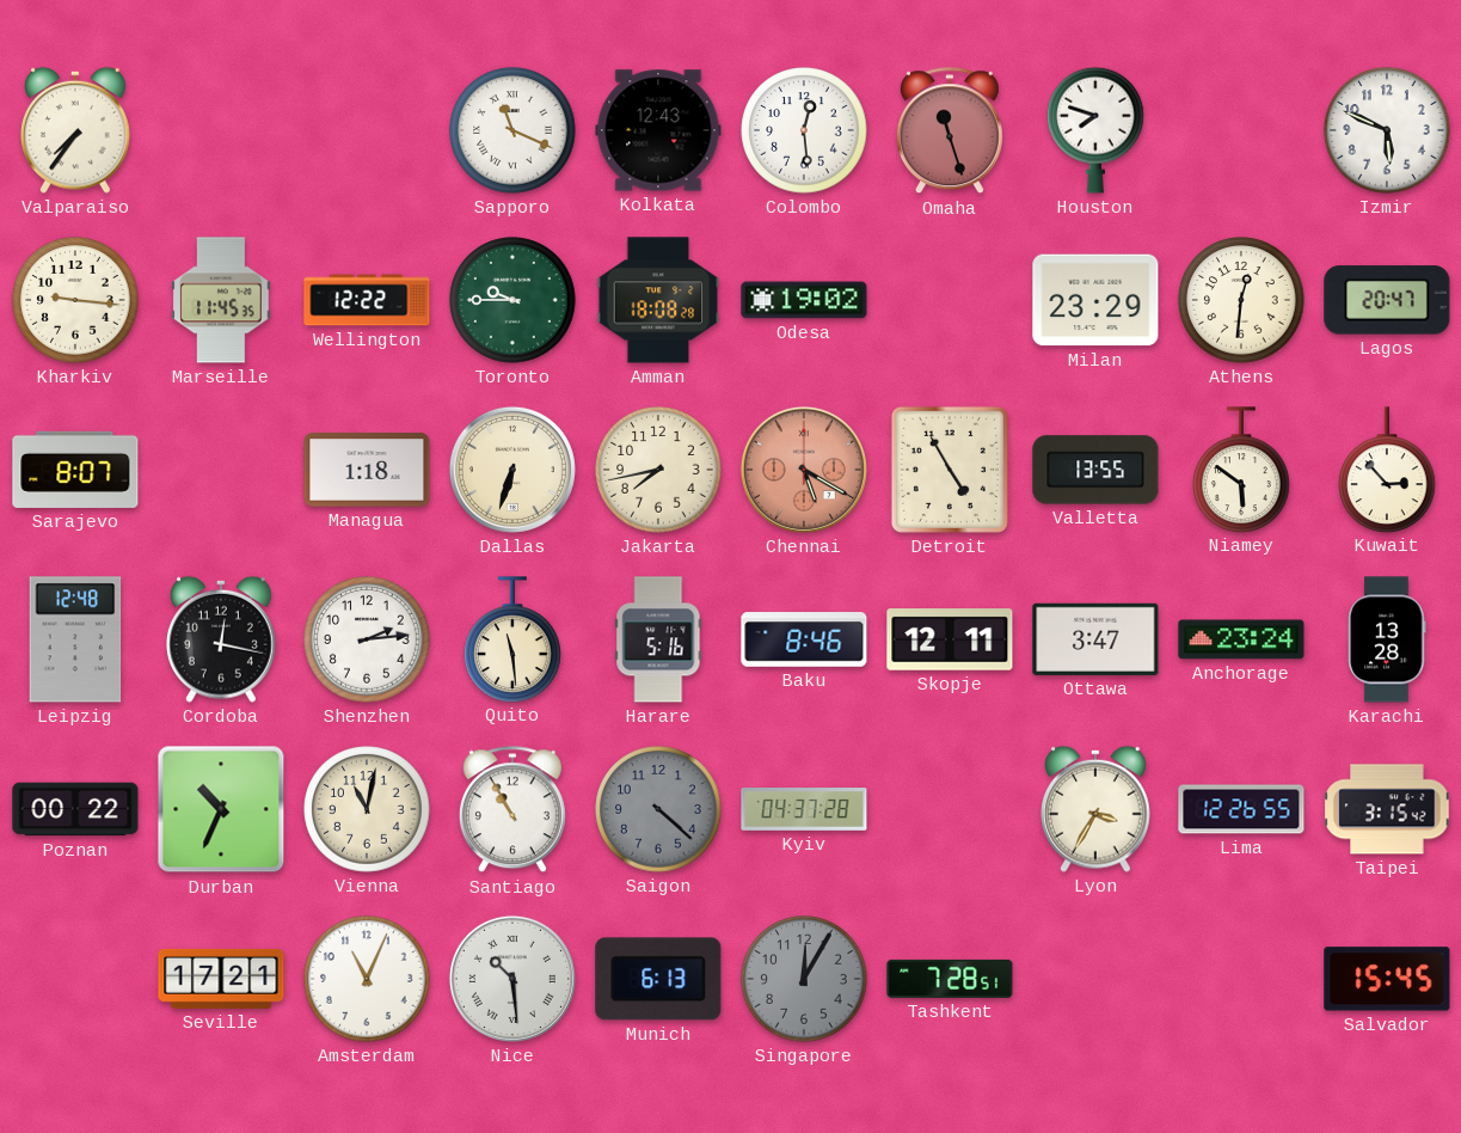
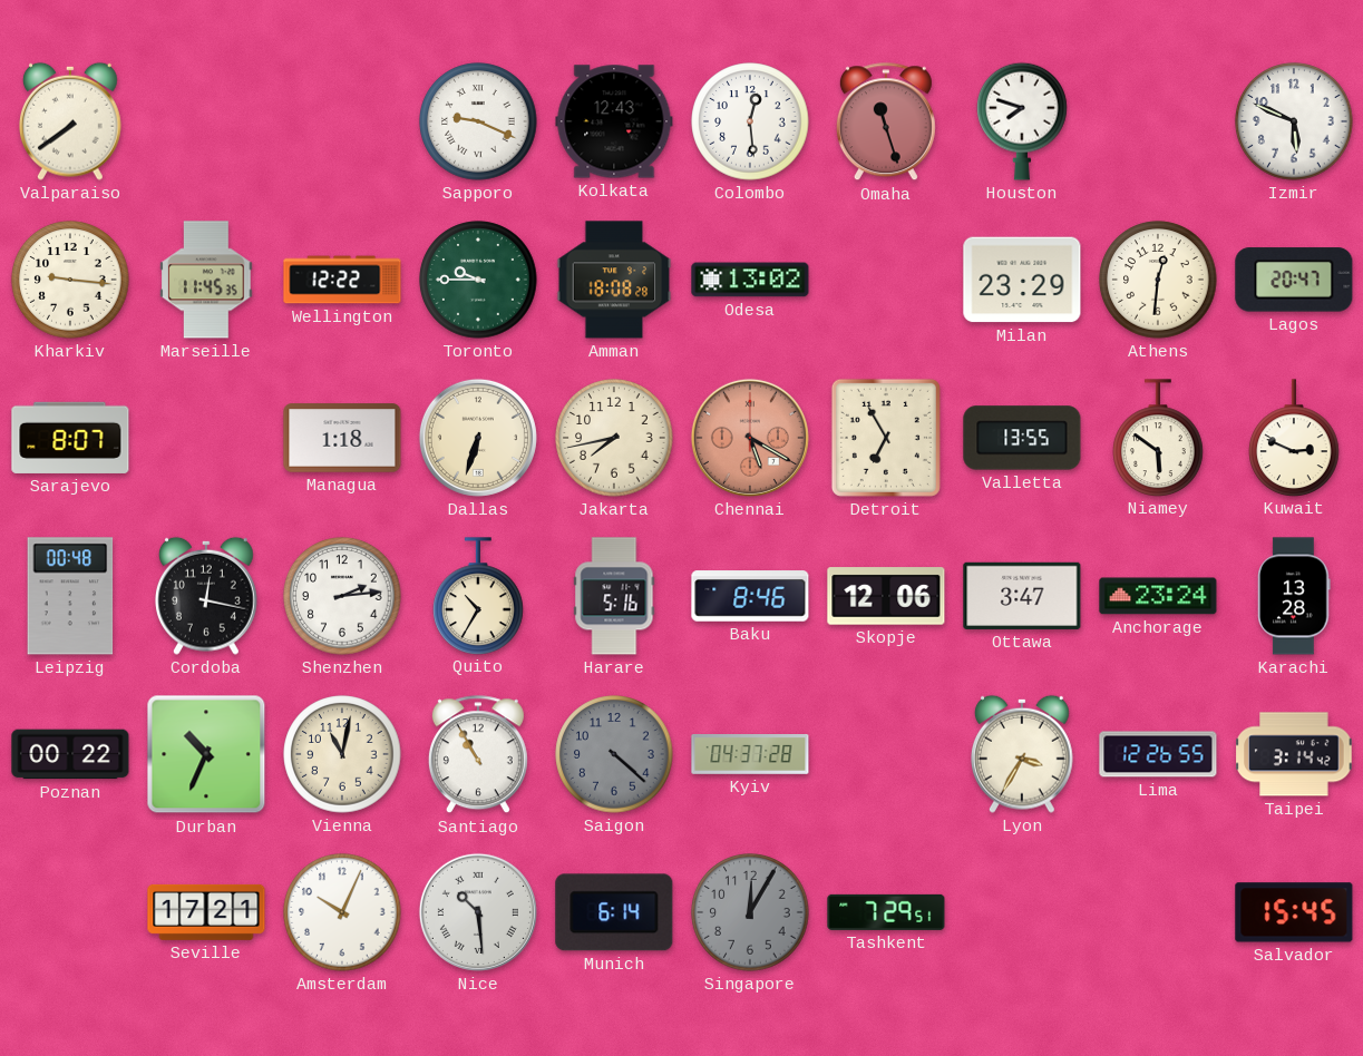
Valparaiso: 7:36 -> 7:39
Sapporo: 11:19 -> 9:19
Odesa: 19:02 -> 13:02
Detroit: 4:55 -> 6:55
Kuwait: 2:53 -> 2:49
Leipzig: 12:48 -> 00:48
Quito: 11:29 -> 10:35
Skopje: 12:11 -> 12:06
Taipei: 3:15 -> 3:14
Amsterdam: 11:04 -> 10:04
Munich: 6:13 -> 6:14
Tashkent: 7:28 -> 7:29
